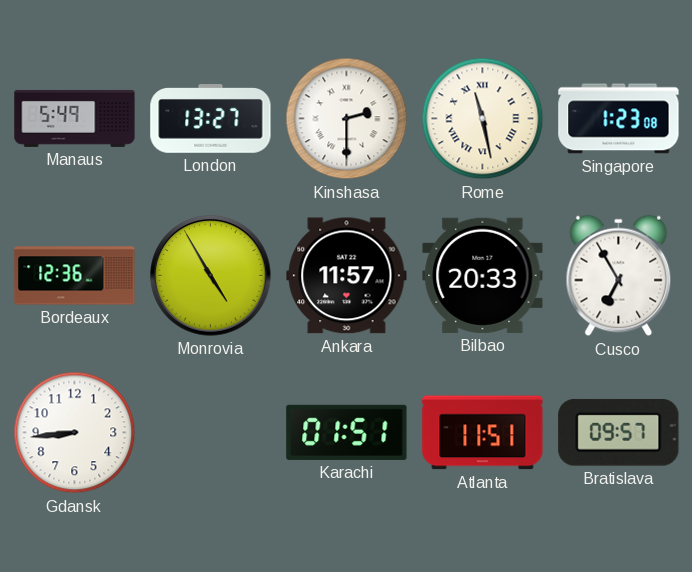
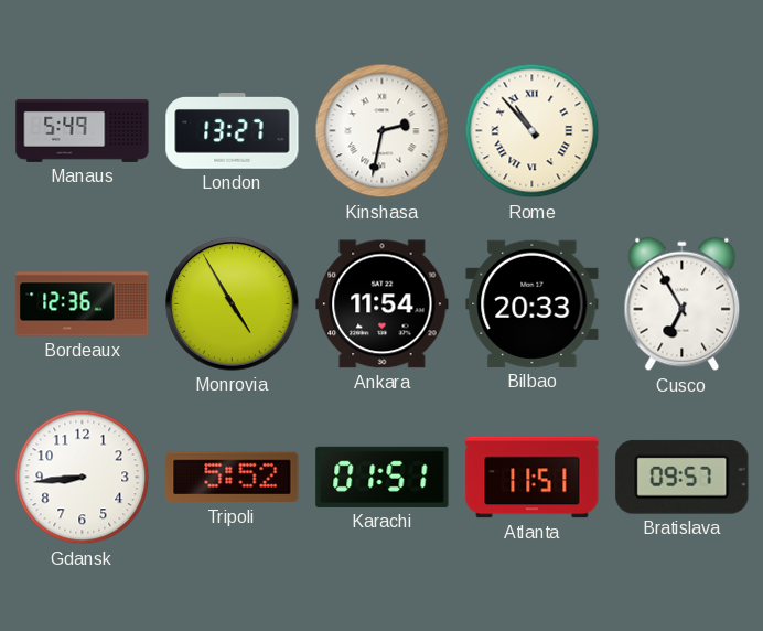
Kinshasa: 2:30 -> 2:32
Rome: 11:28 -> 10:53
Singapore: 1:23 -> none
Ankara: 11:57 -> 11:54
Tripoli: none -> 5:52
